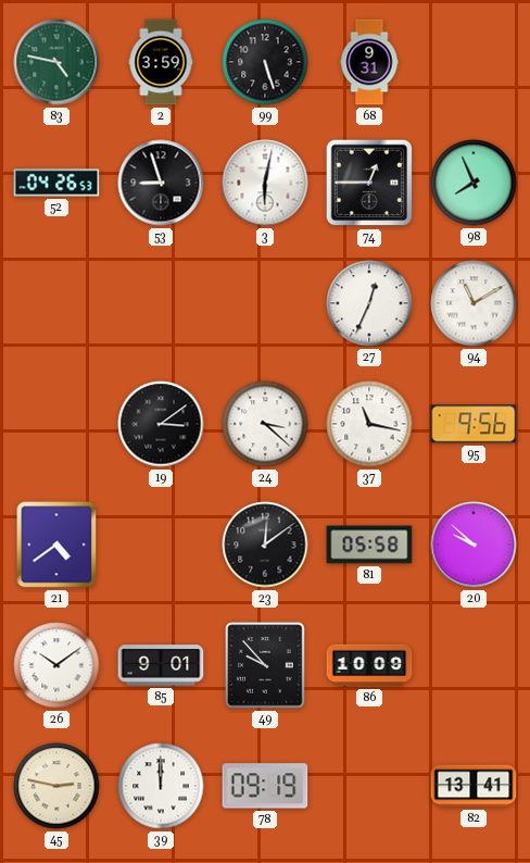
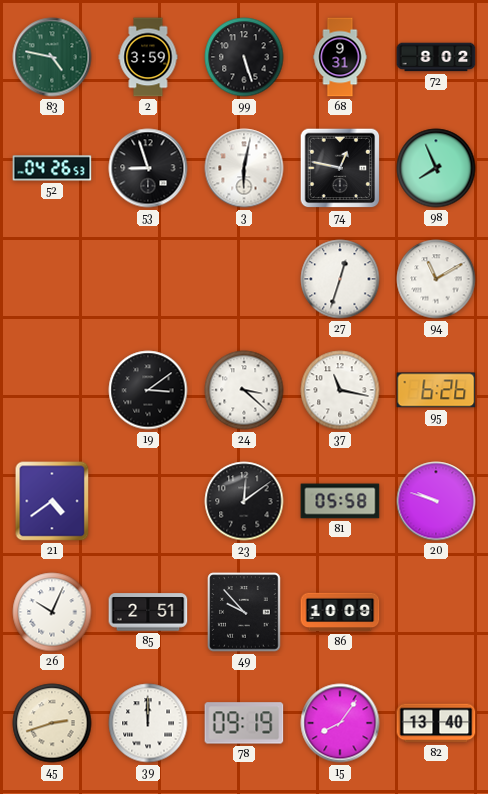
72: none -> 8:02
74: 12:45 -> 12:47
27: 12:34 -> 12:33
95: 9:56 -> 6:26
20: 9:52 -> 9:48
26: 10:09 -> 10:04
85: 9:01 -> 2:51
45: 2:47 -> 2:42
15: none -> 8:06
82: 13:41 -> 13:40
